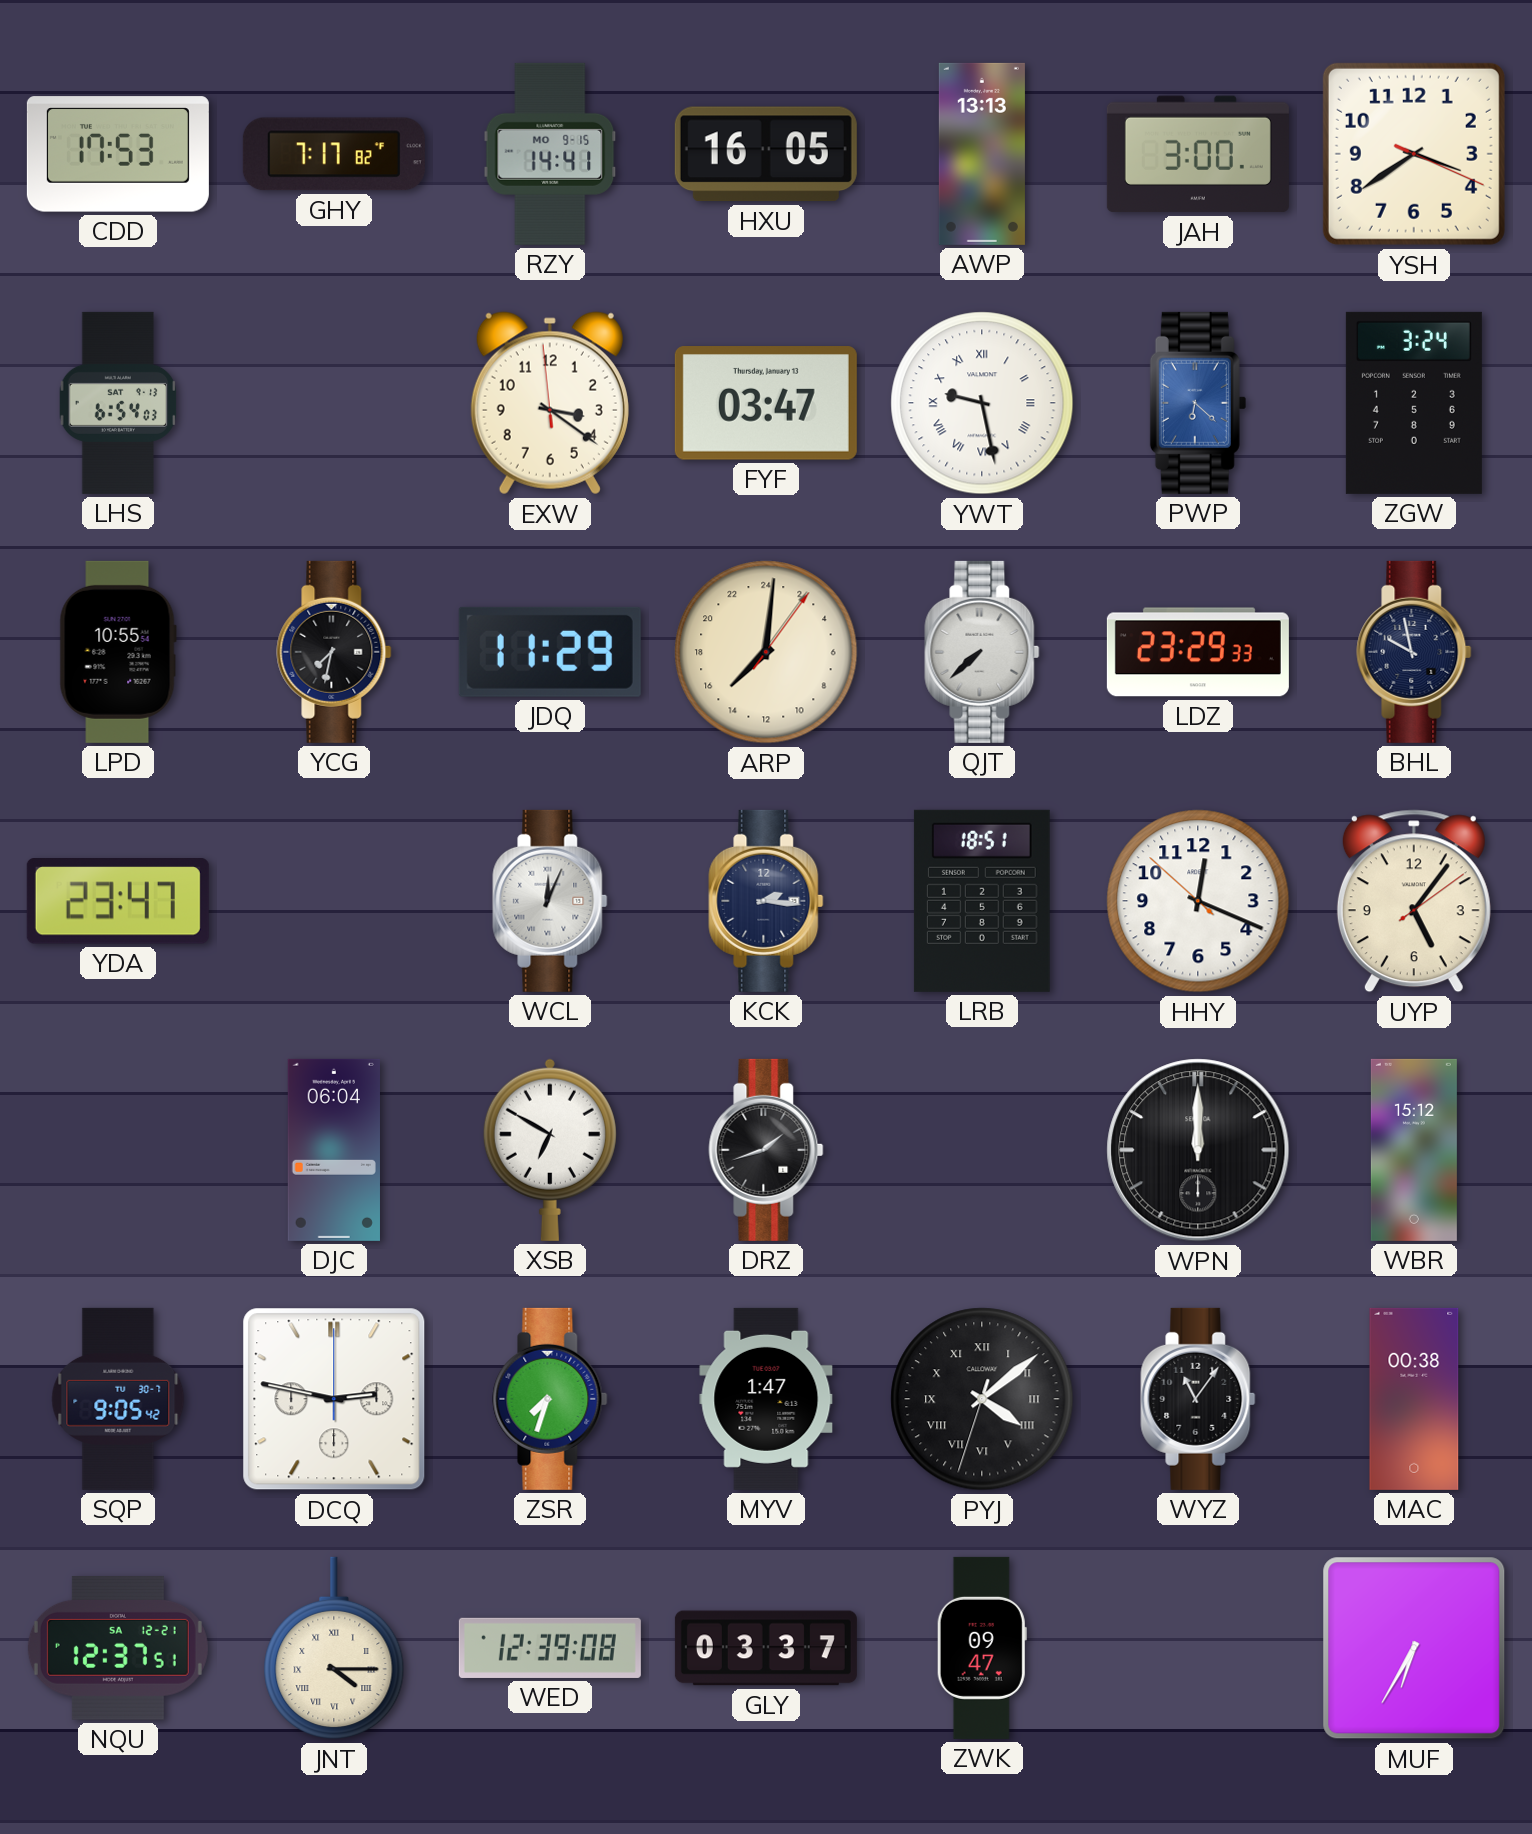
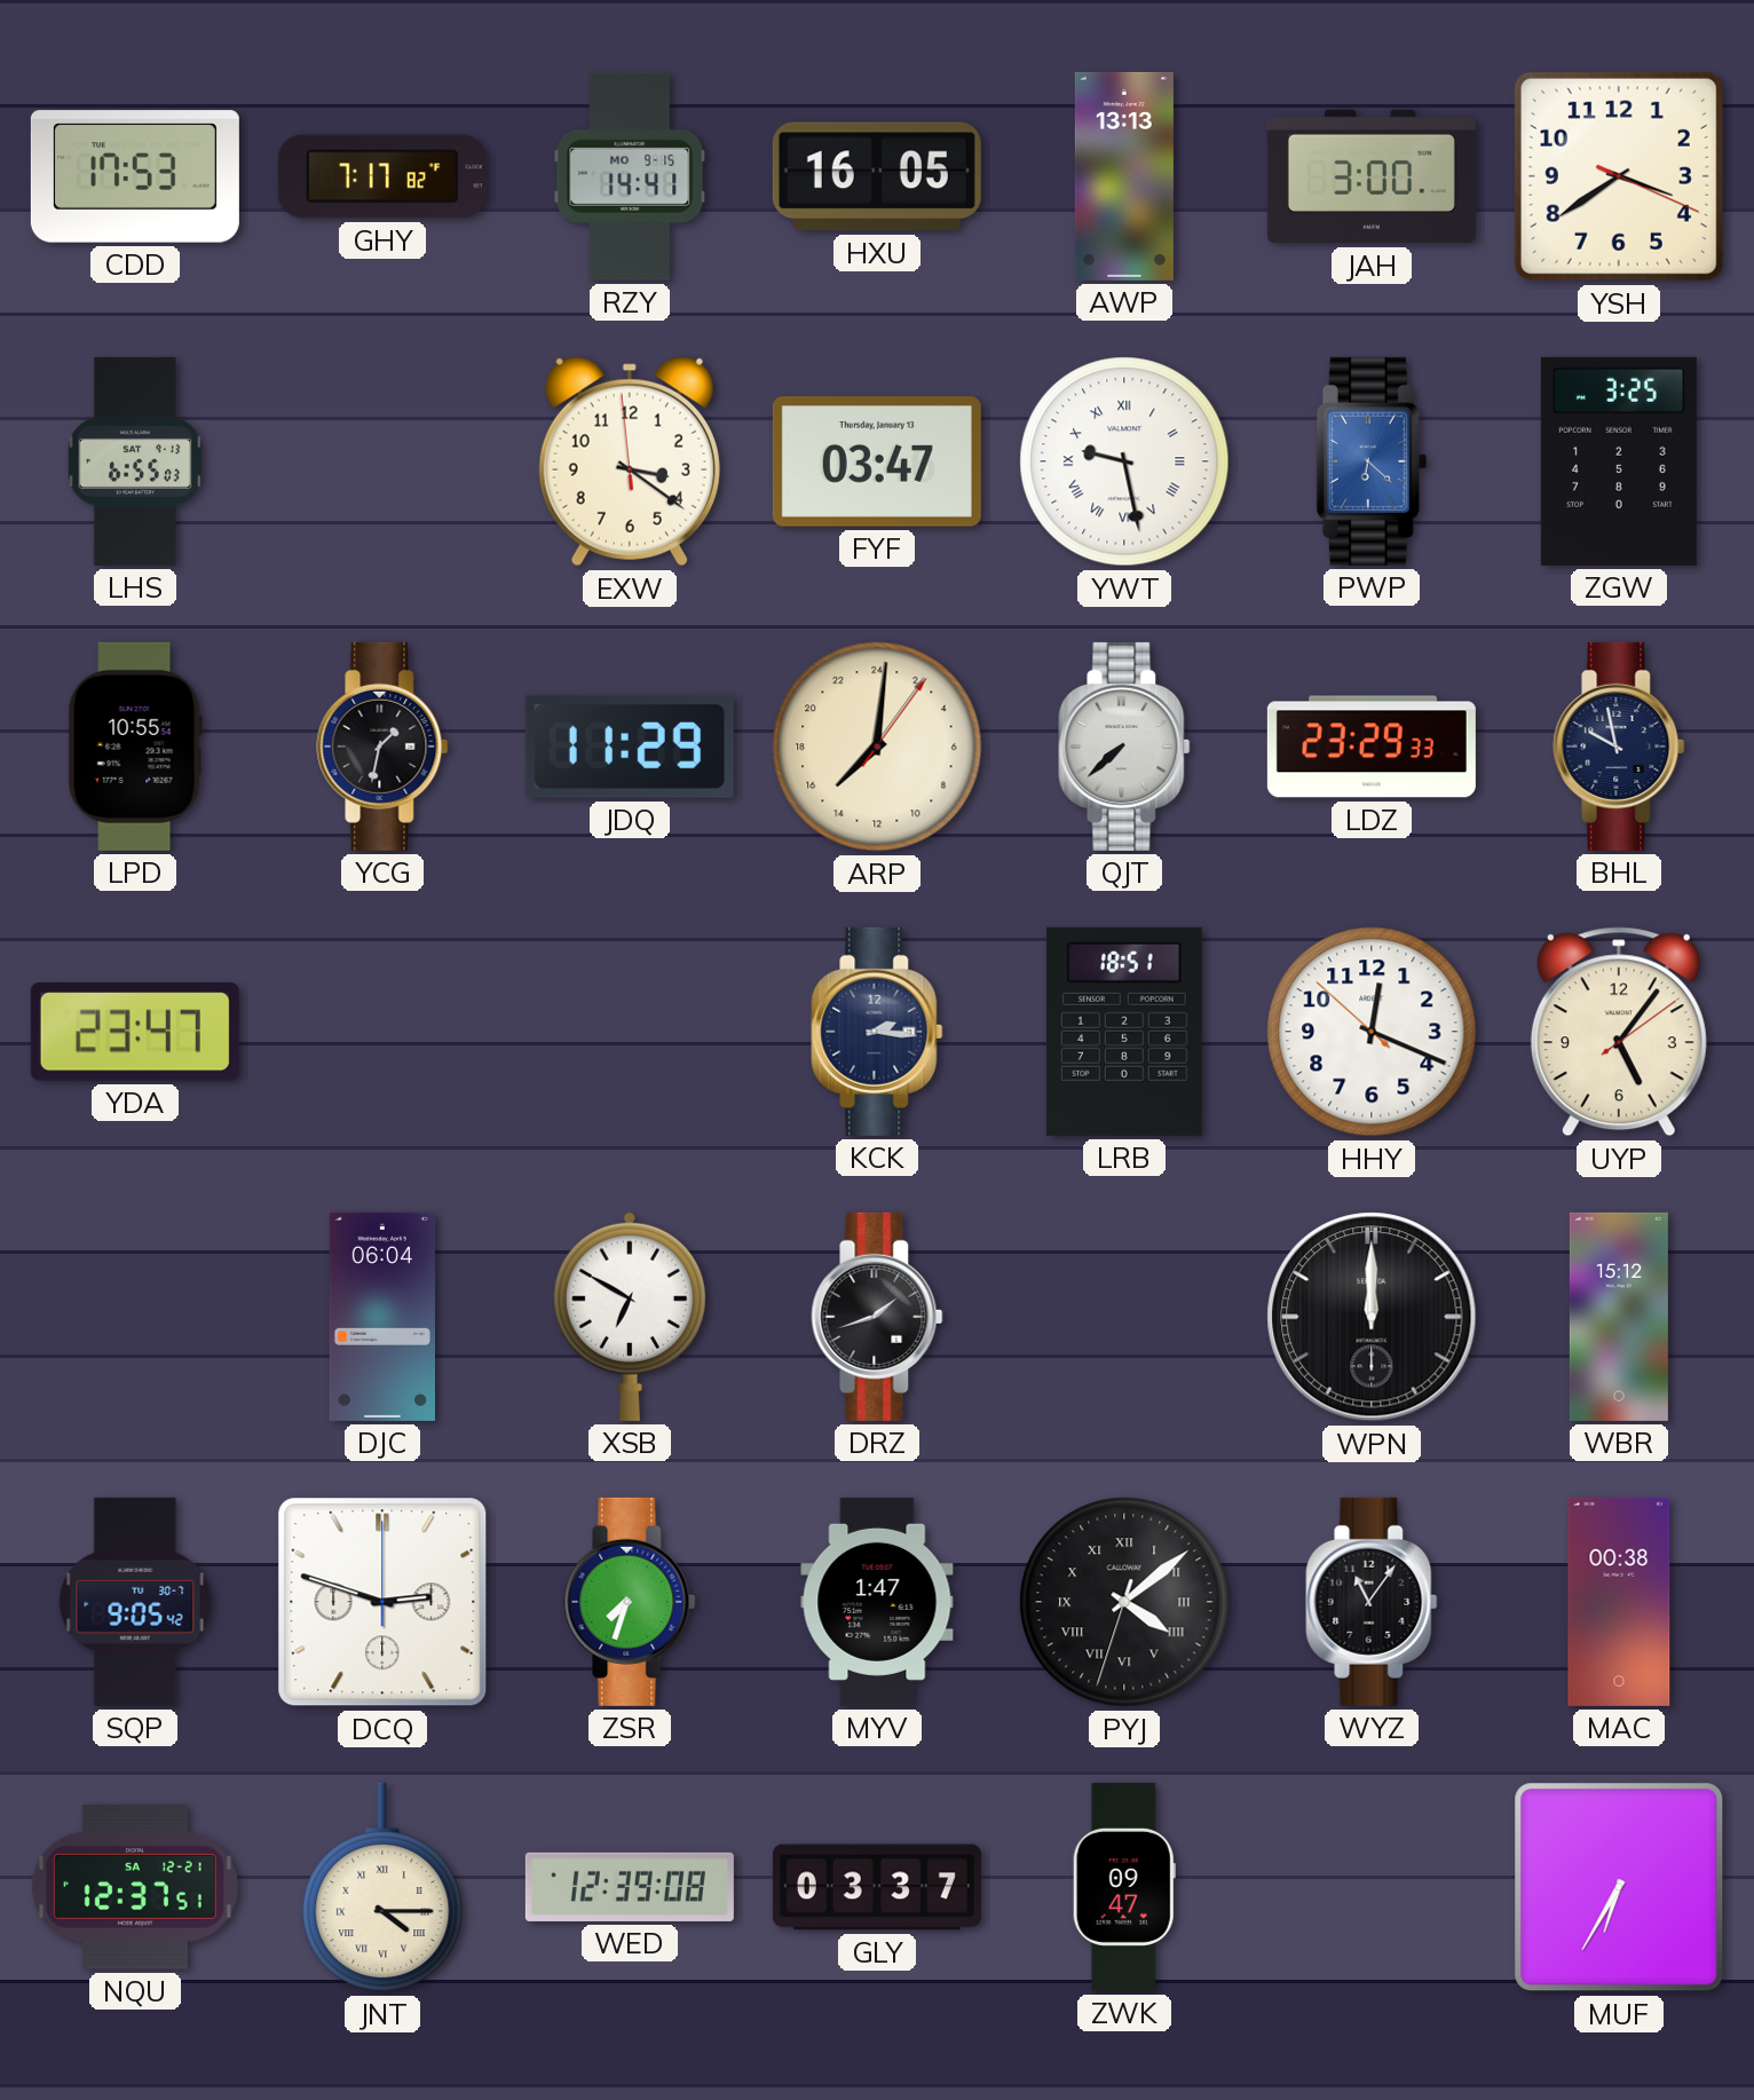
LHS: 6:54 -> 6:55
ZGW: 3:24 -> 3:25
YCG: 7:32 -> 1:32
WCL: 12:04 -> none
DCQ: 2:47 -> 2:48
